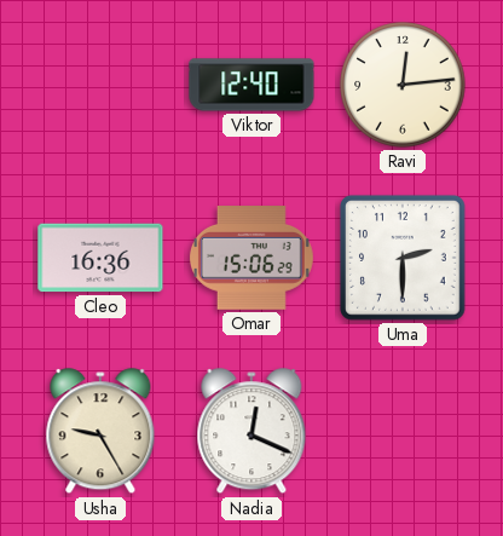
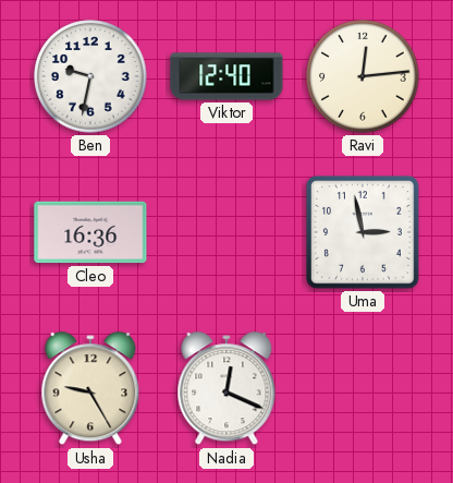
Ben: none -> 9:32
Omar: 15:06 -> none
Uma: 2:30 -> 2:58
